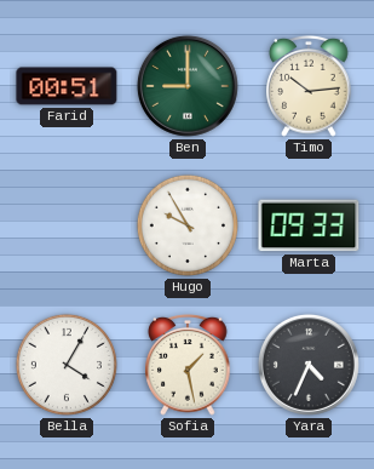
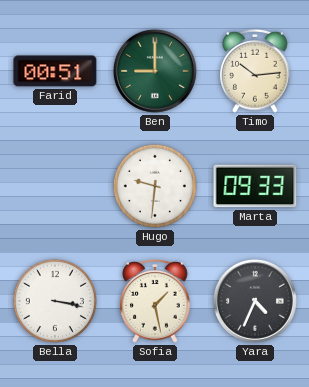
Hugo: 9:55 -> 9:31
Bella: 4:05 -> 3:17
